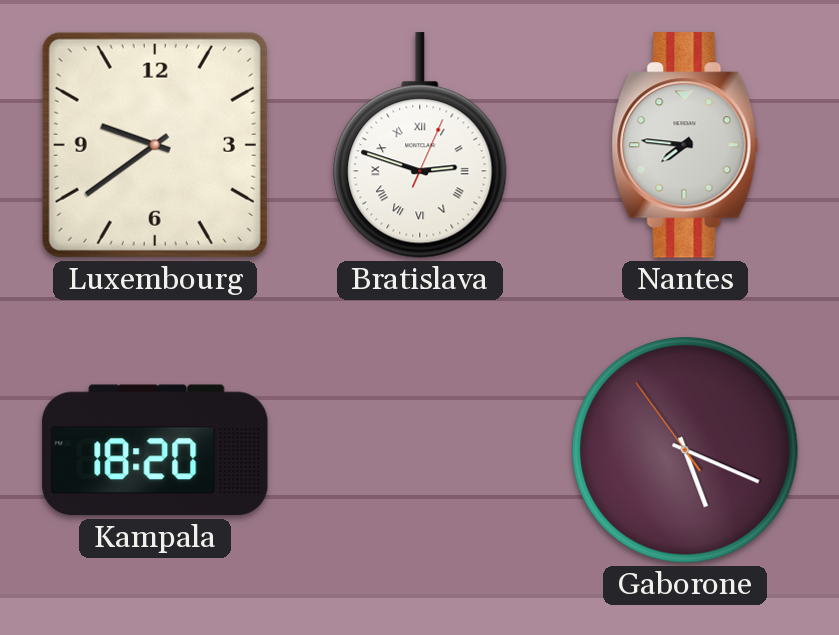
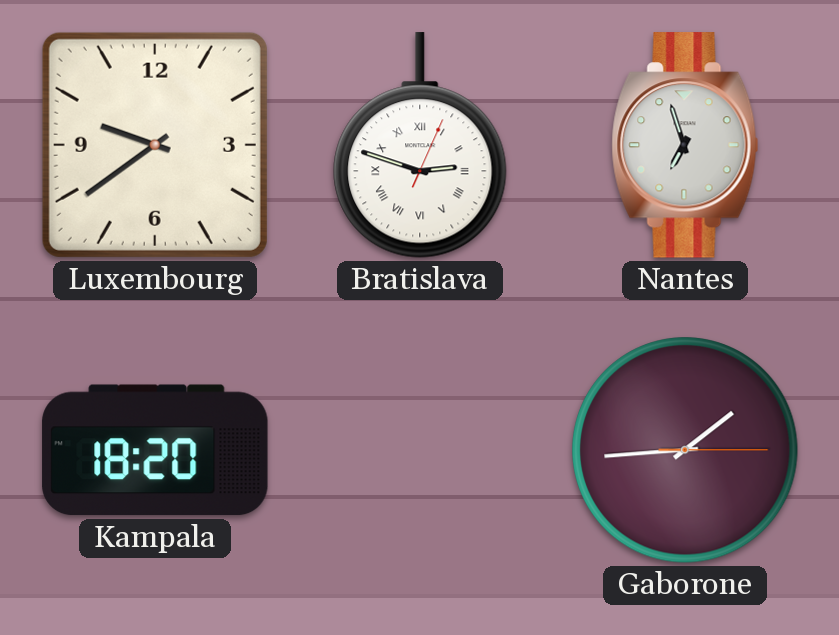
Nantes: 7:46 -> 6:57
Gaborone: 5:18 -> 1:44
